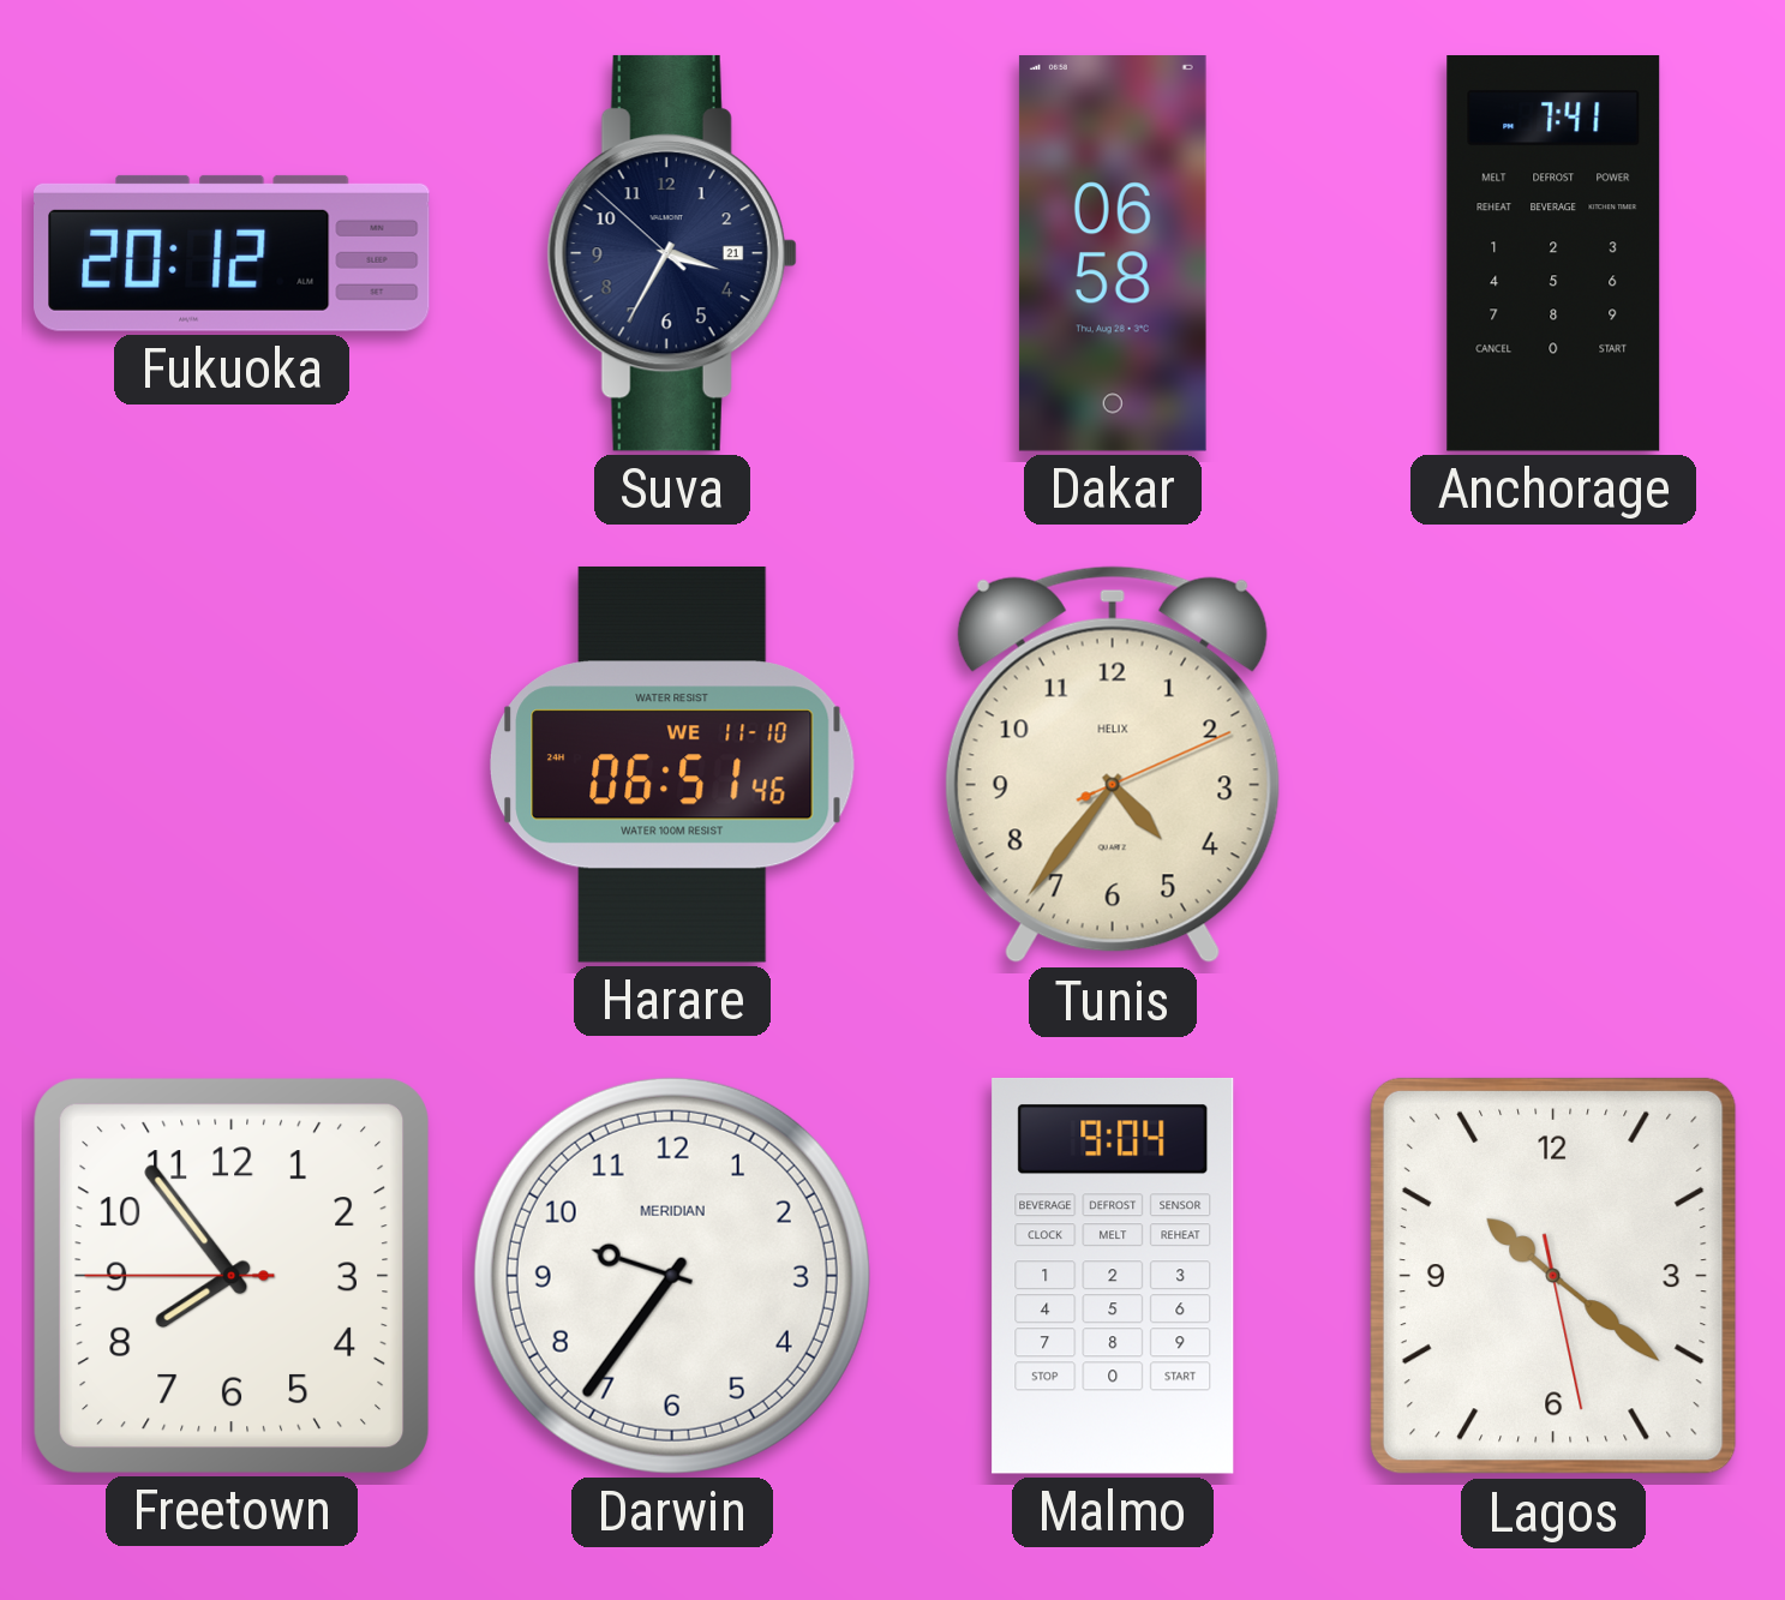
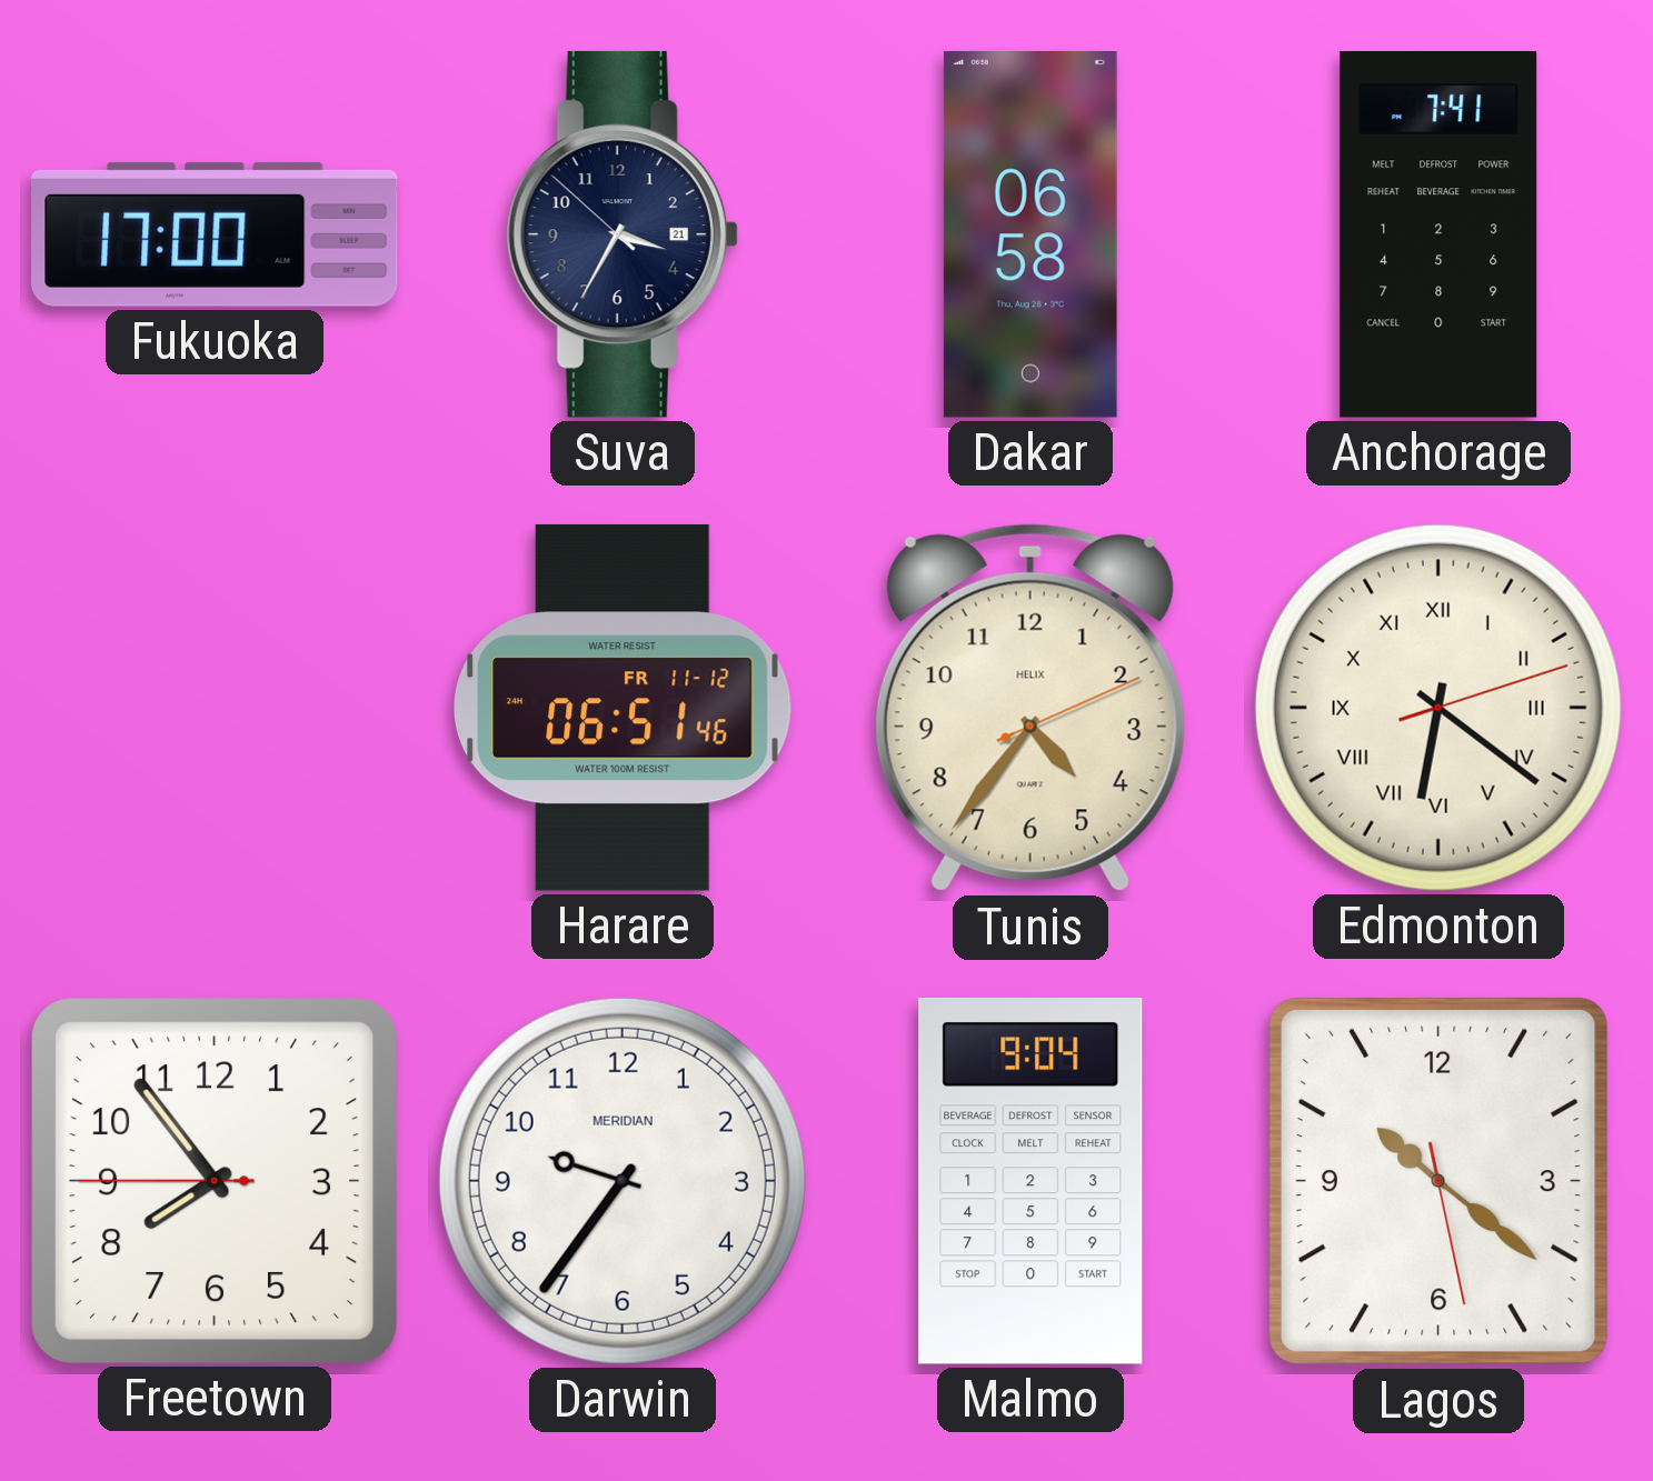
Fukuoka: 20:12 -> 17:00
Harare date: WE 11-10 -> FR 11-12
Edmonton: none -> 6:21
